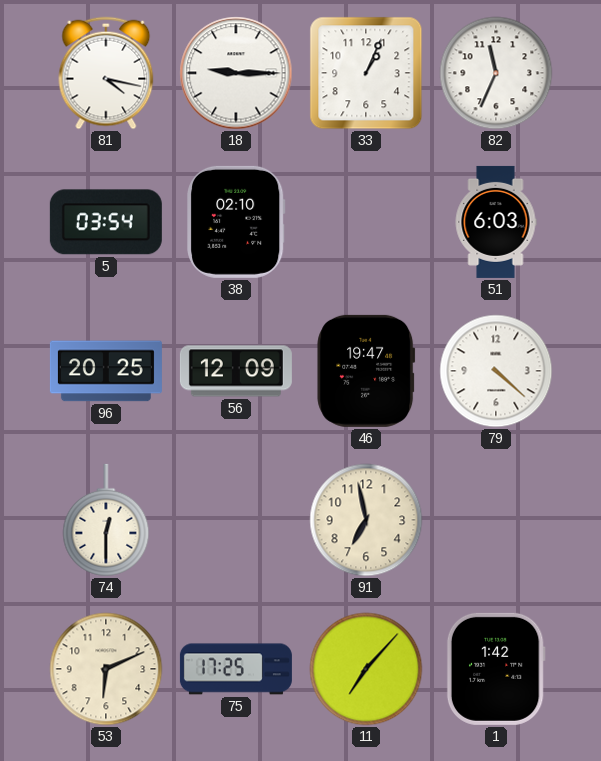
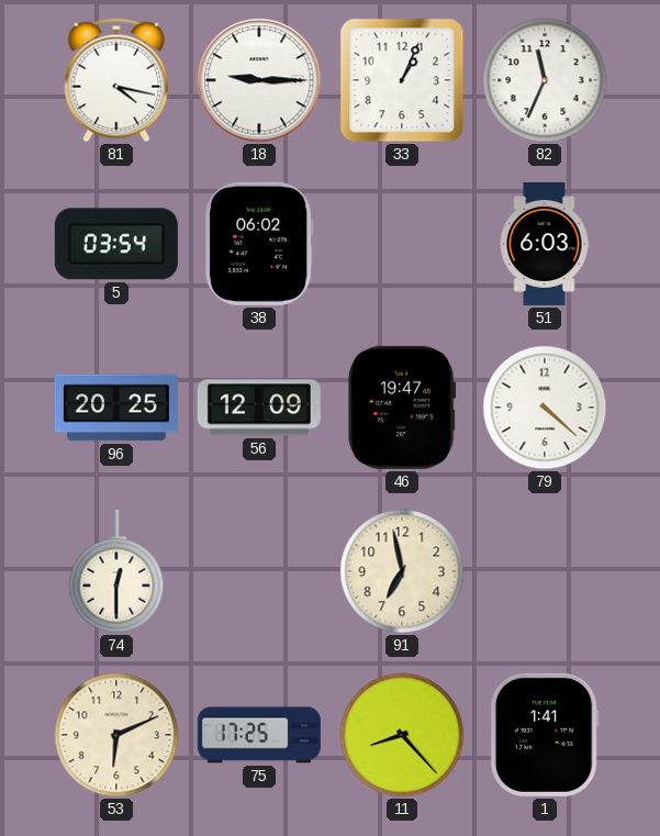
38: 02:10 -> 06:02
11: 7:07 -> 8:23
1: 1:42 -> 1:41
